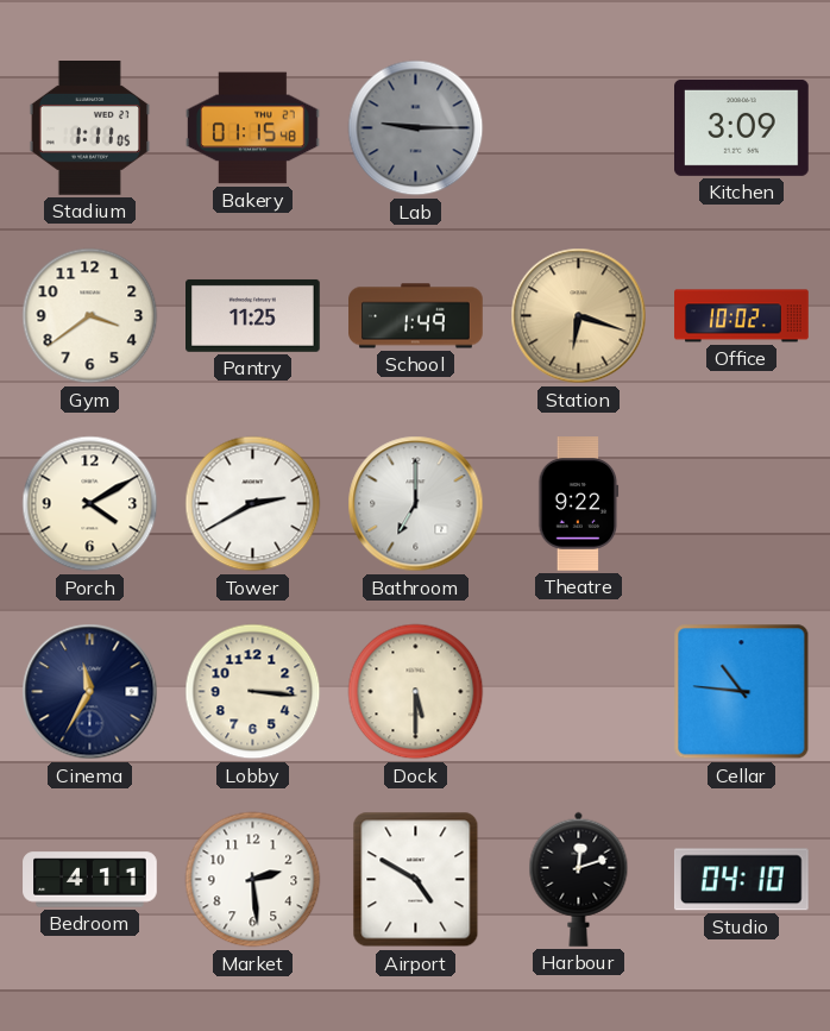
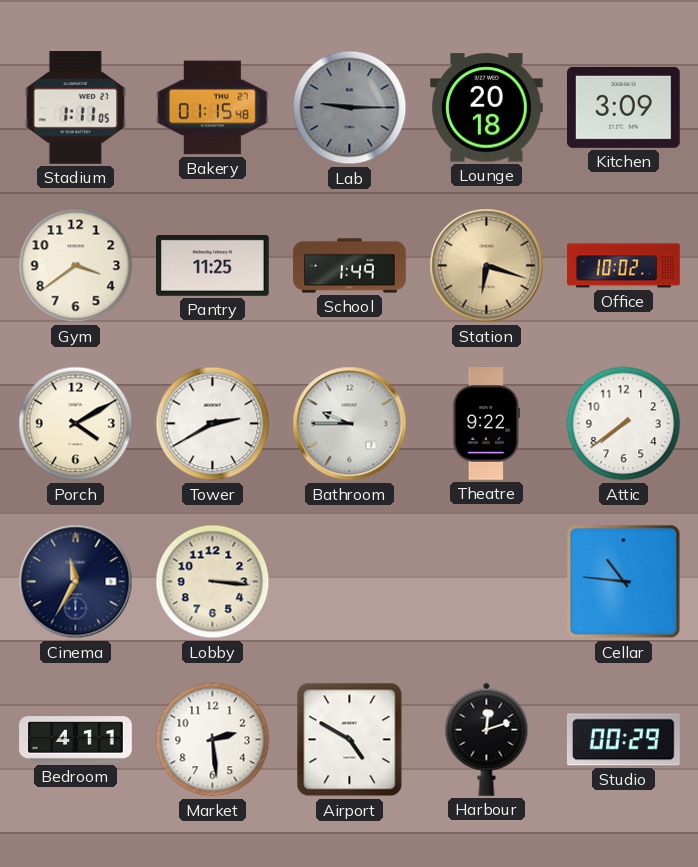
Lounge: none -> 20:18
Bathroom: 7:00 -> 9:45
Attic: none -> 7:39
Dock: 5:30 -> none
Studio: 04:10 -> 00:29
